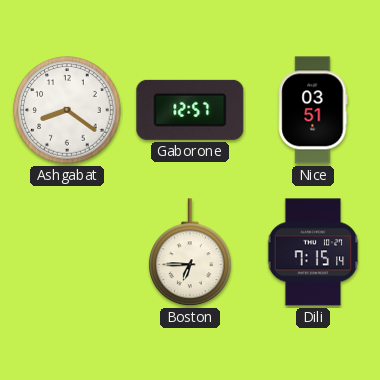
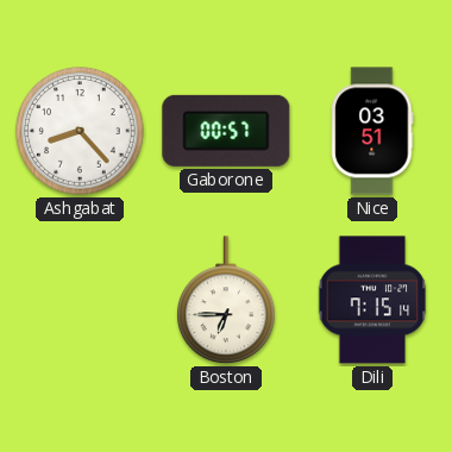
Ashgabat: 8:21 -> 8:23
Gaborone: 12:57 -> 00:57
